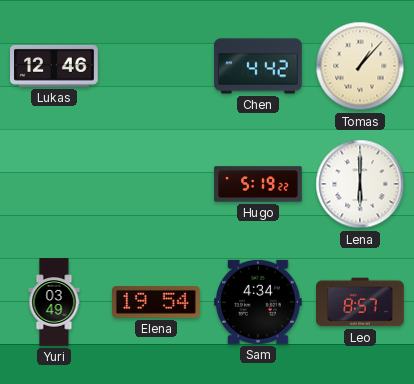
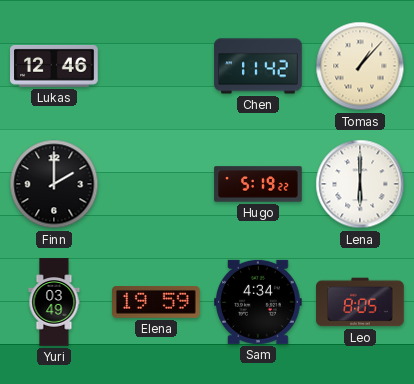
Chen: 4:42 -> 11:42
Finn: none -> 2:00
Elena: 19:54 -> 19:59
Leo: 8:57 -> 8:05
